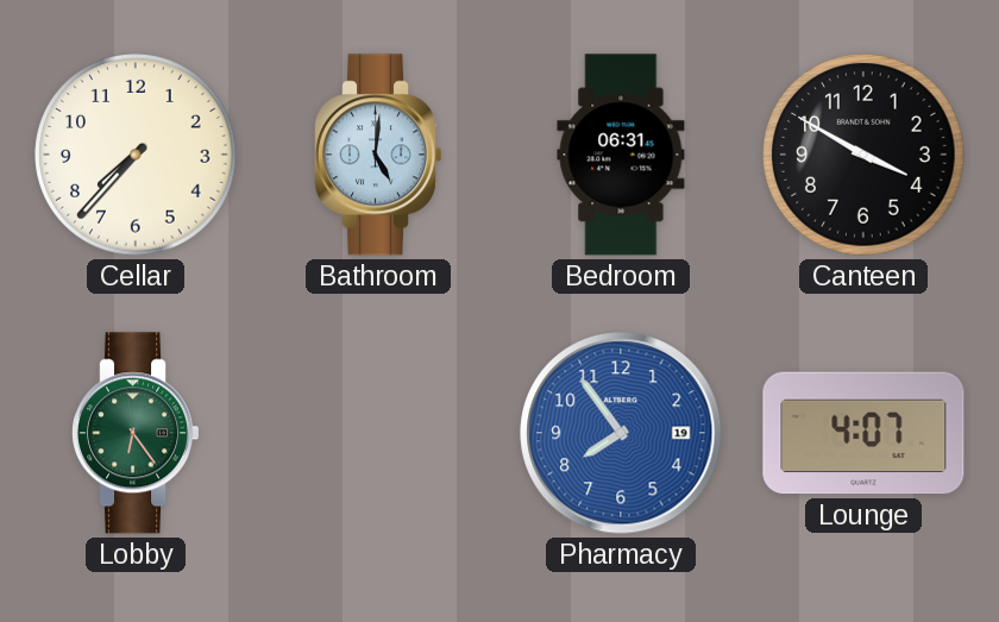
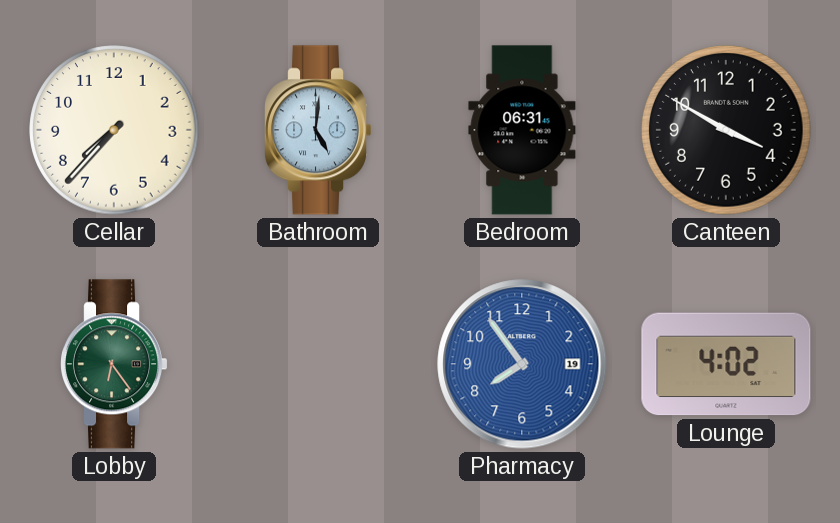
Lounge: 4:07 -> 4:02
